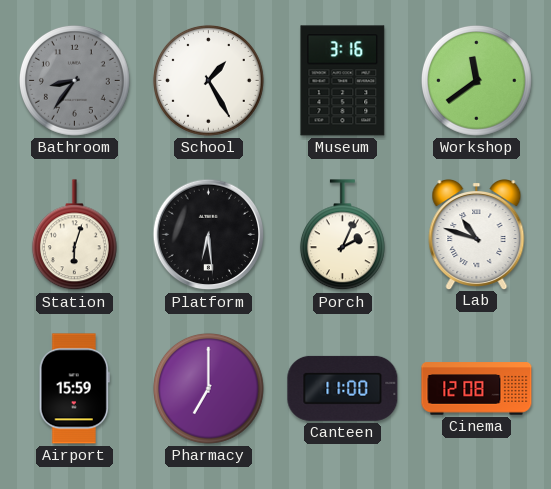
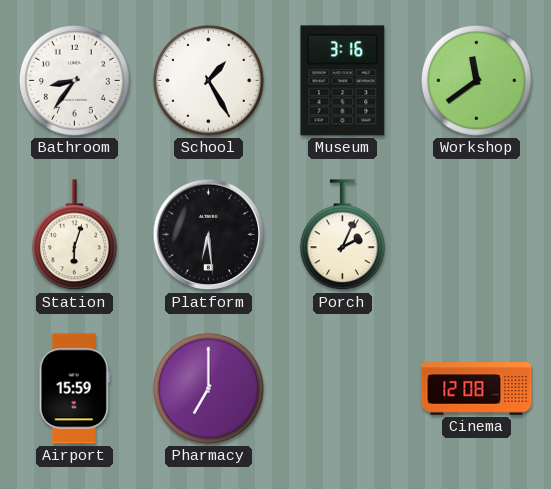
Bathroom dial: grey -> white
Lab: 10:48 -> none
Canteen: 11:00 -> none
